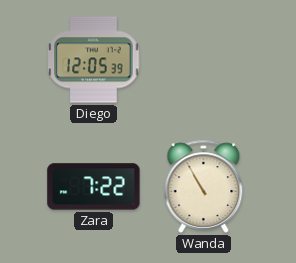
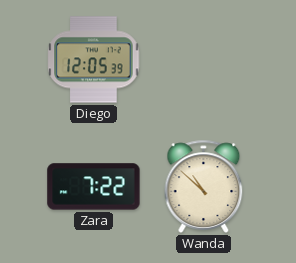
Wanda: 10:55 -> 10:52
